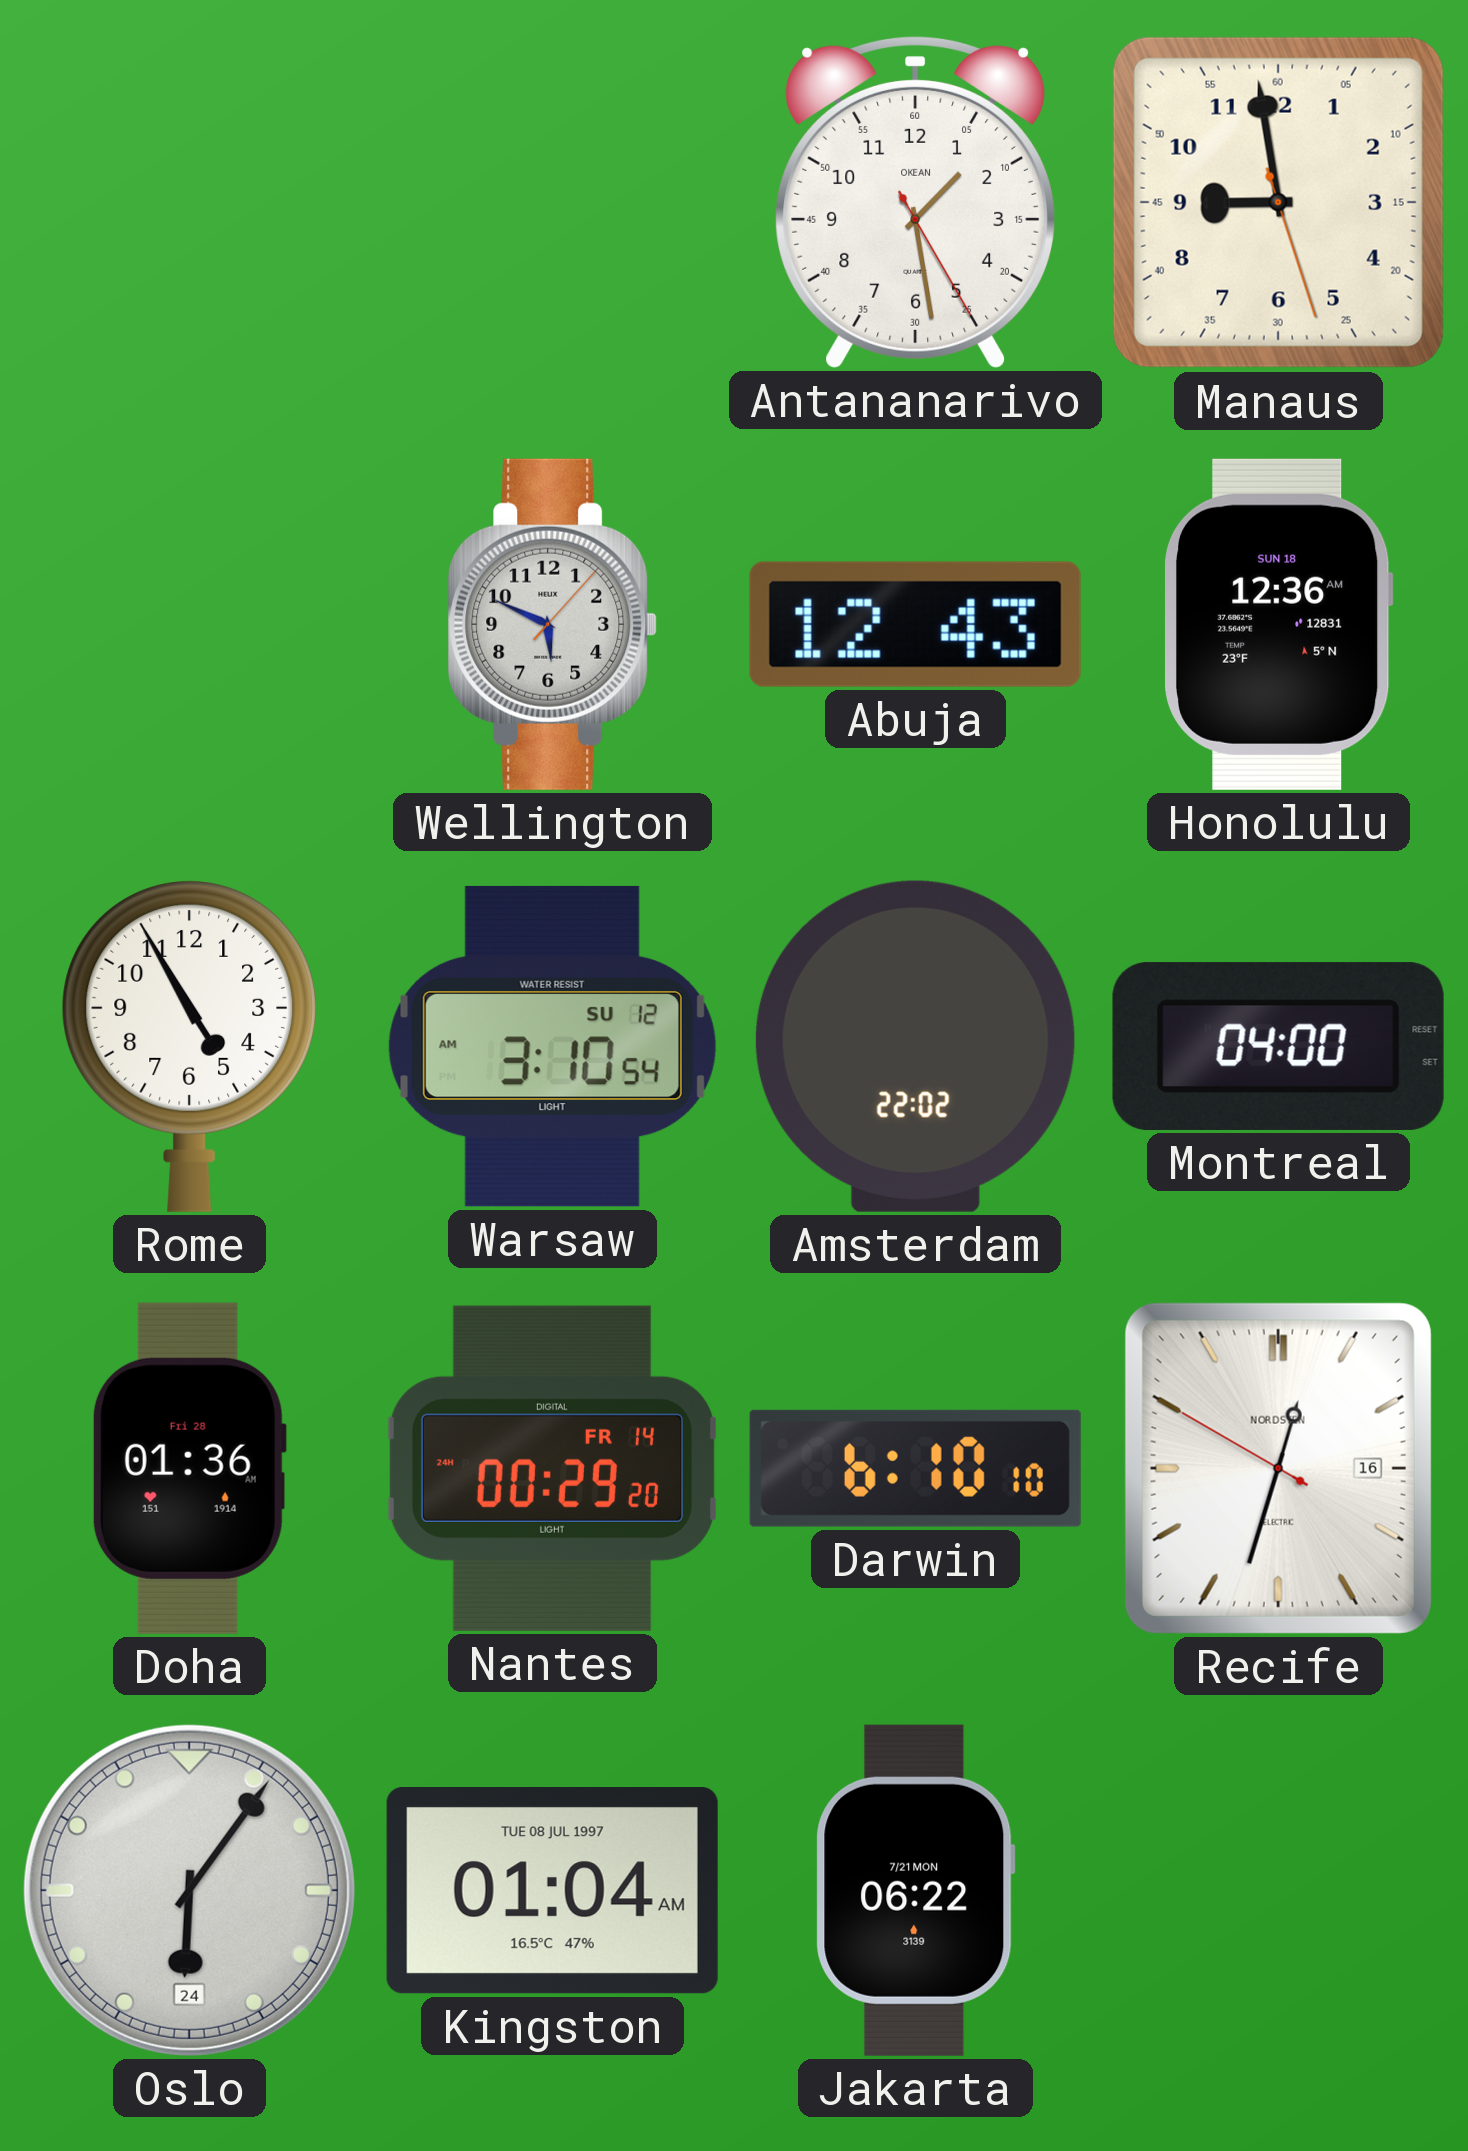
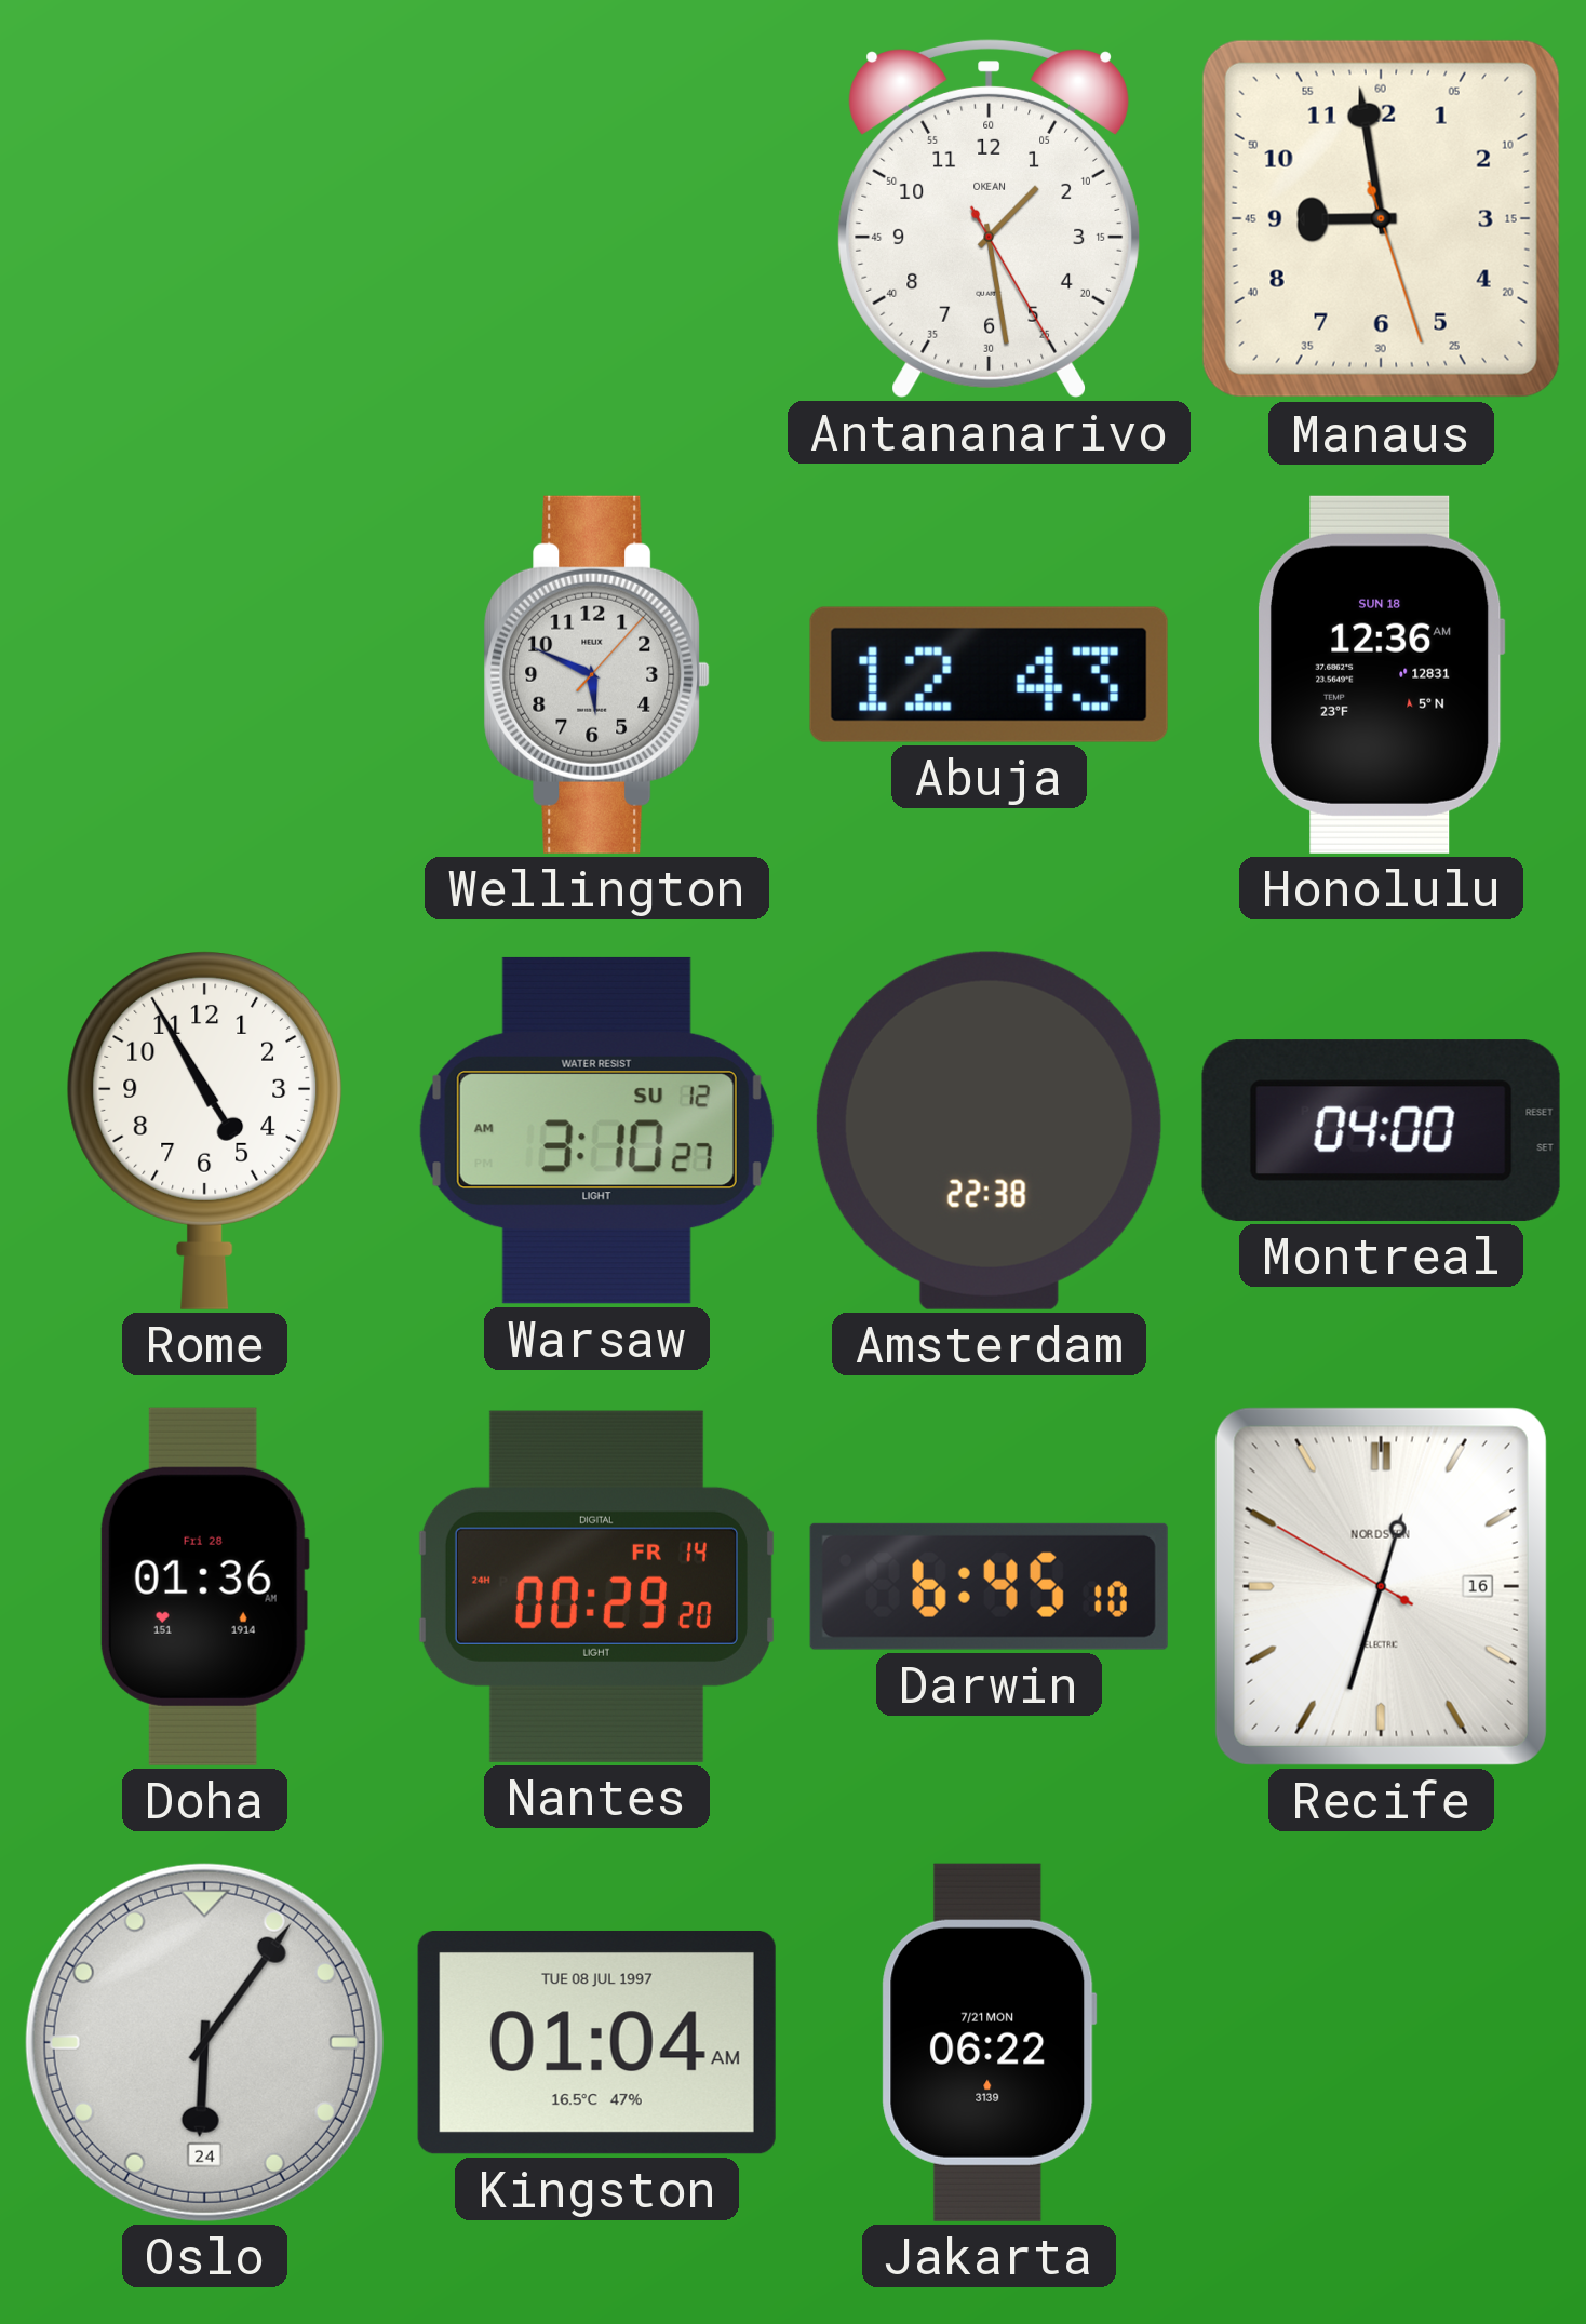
Warsaw: 3:10:54 AM -> 3:10:27 AM
Amsterdam: 22:02 -> 22:38
Darwin: 6:10 -> 6:45
